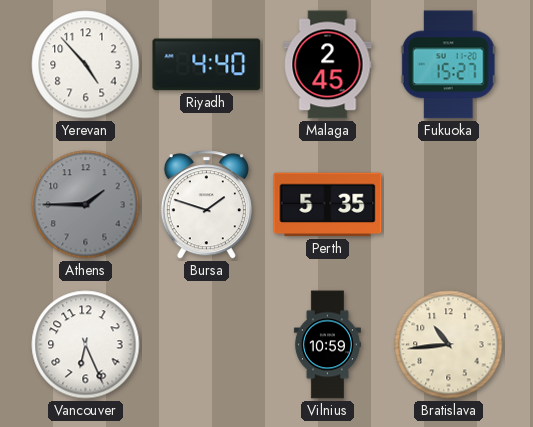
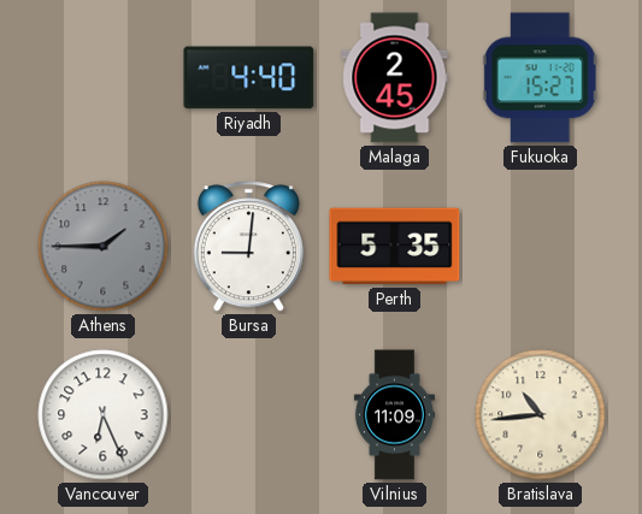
Yerevan: 4:53 -> none
Bursa: 1:48 -> 9:01
Vilnius: 10:59 -> 11:09
